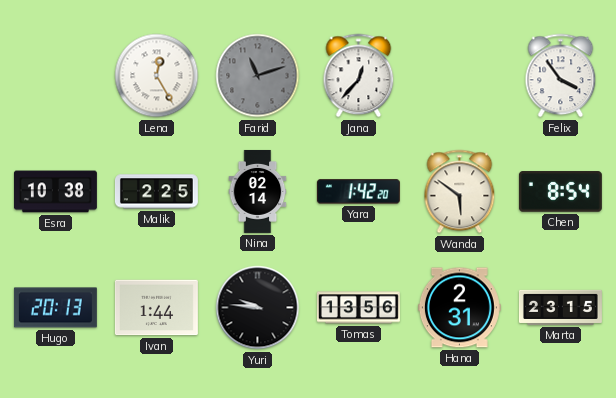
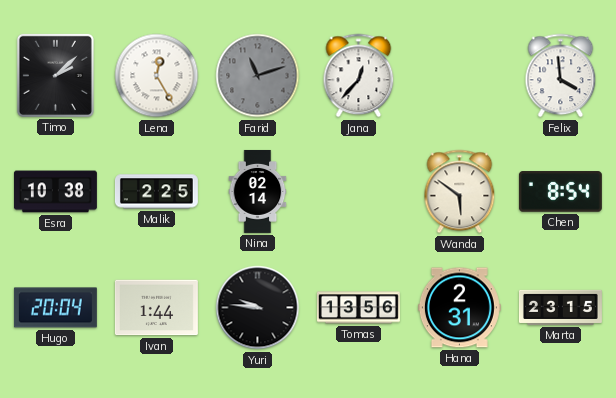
Timo: none -> 2:08
Felix: 3:54 -> 3:59
Yara: 1:42 -> none
Hugo: 20:13 -> 20:04
